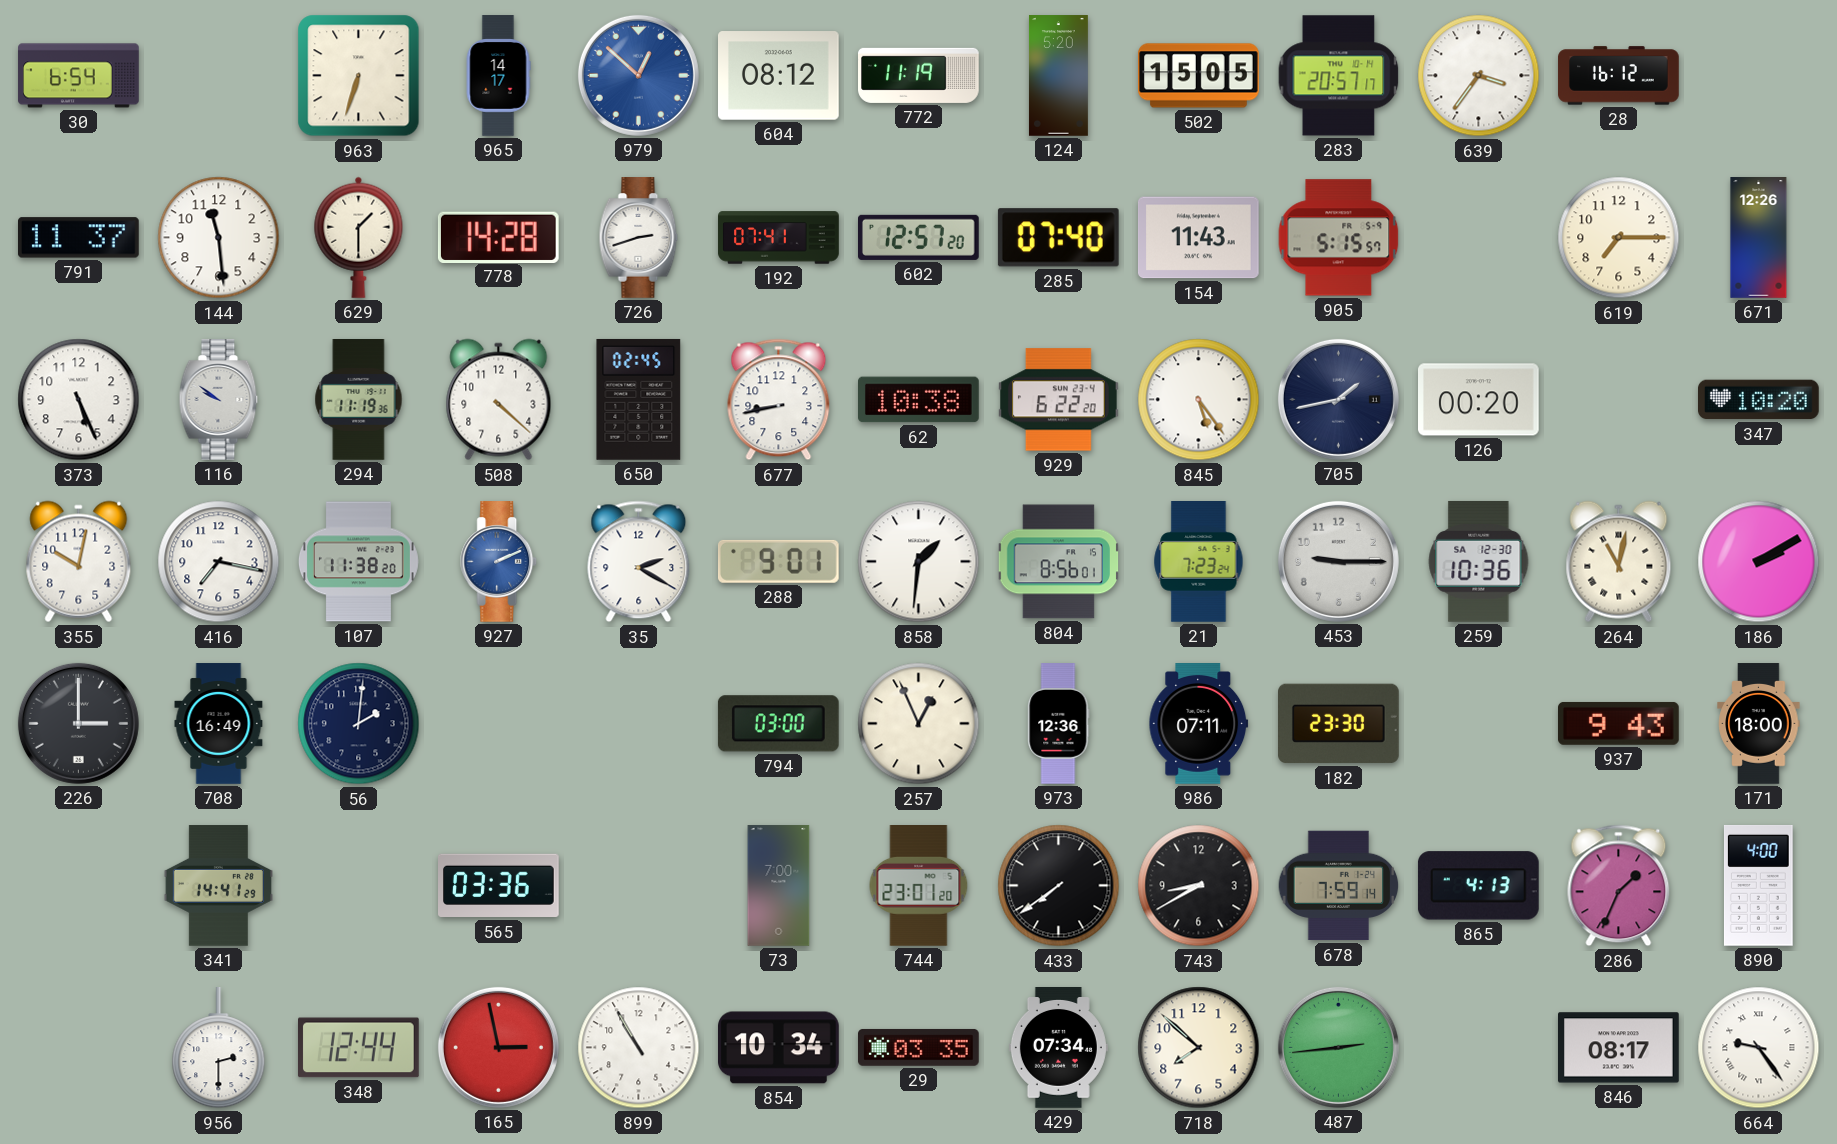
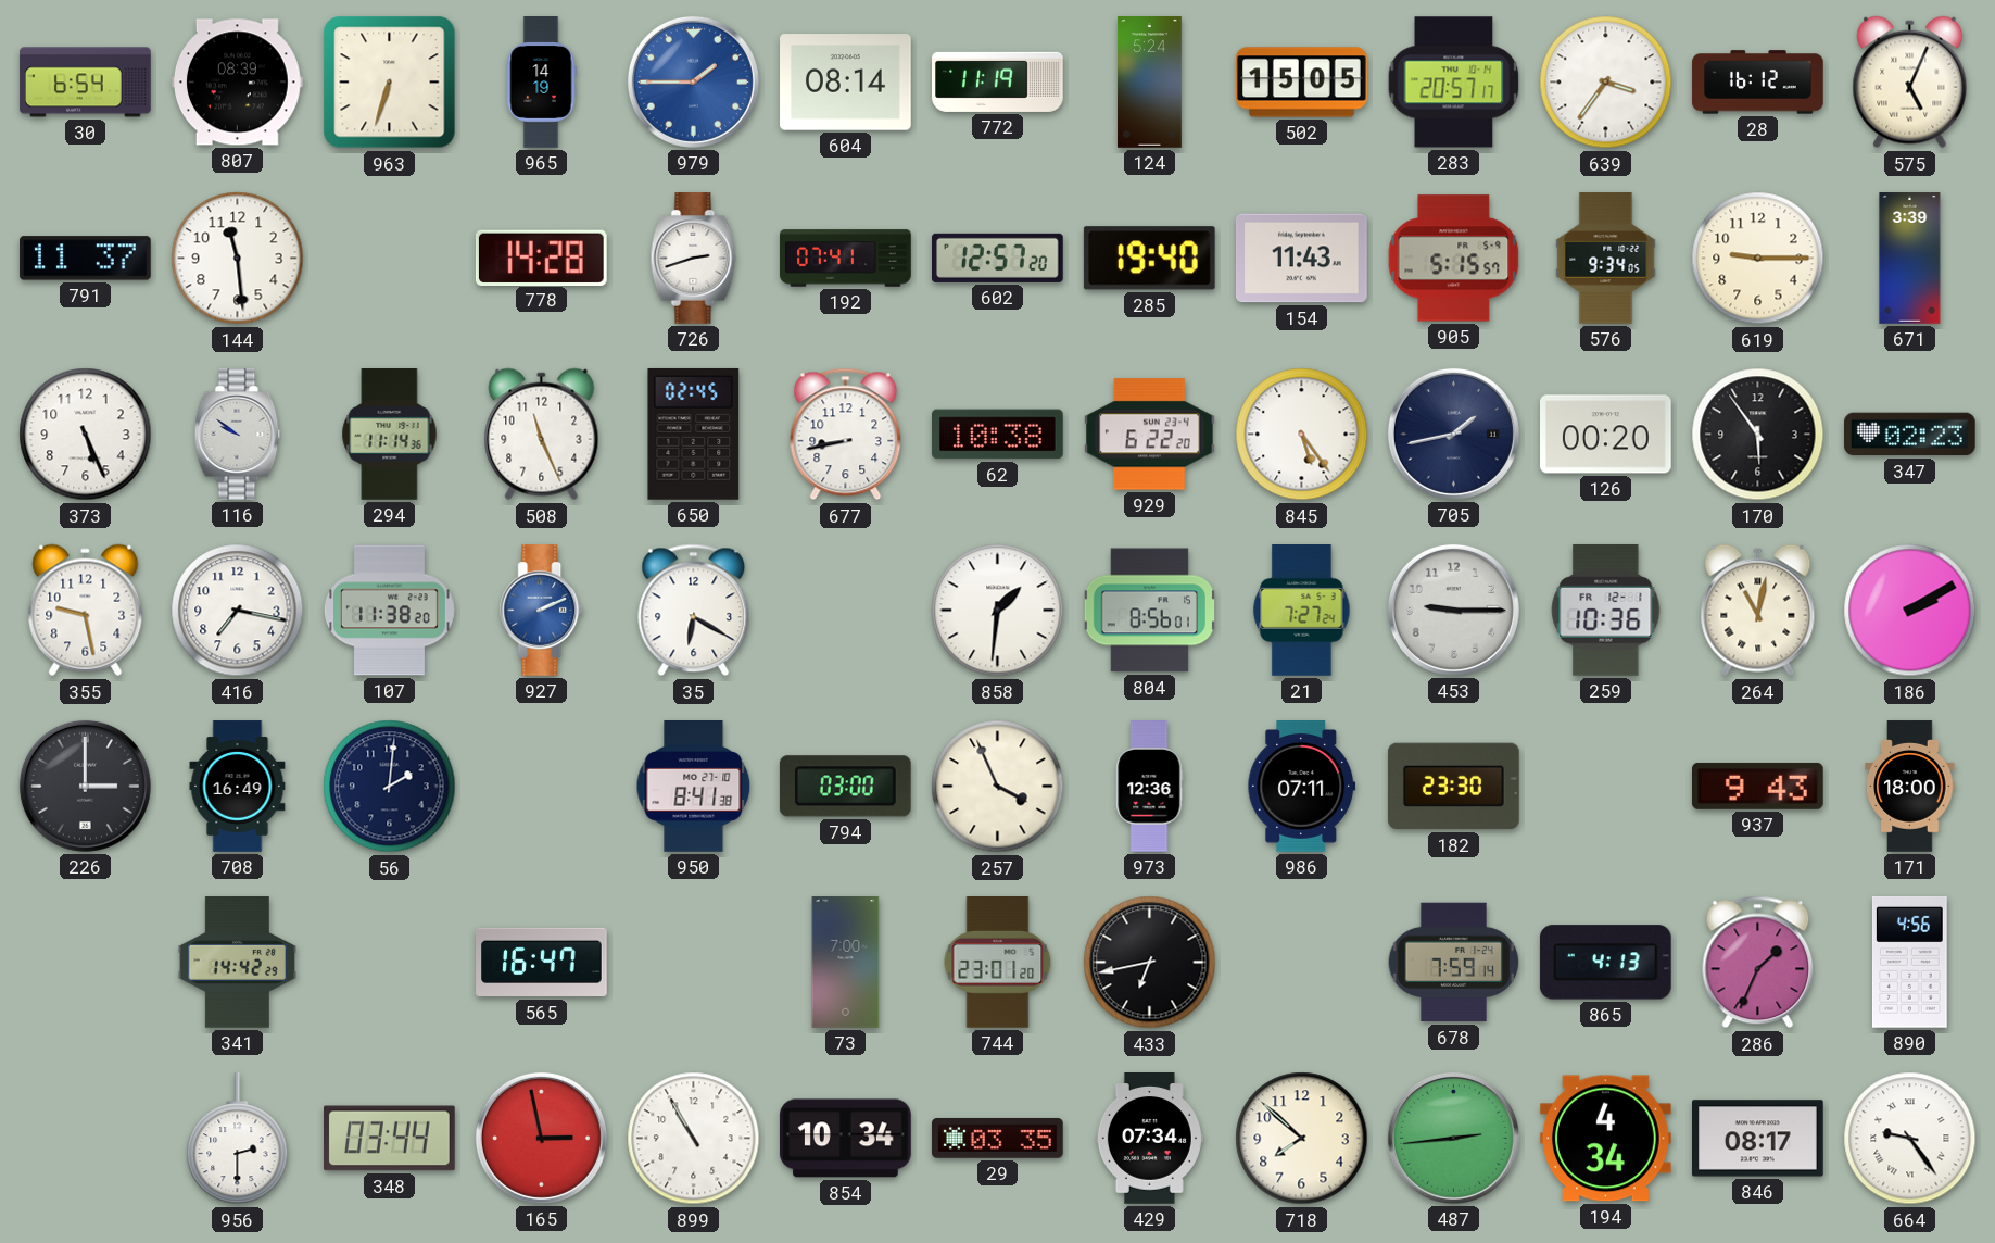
807: none -> 08:39
965: 14:17 -> 14:19
979: 12:52 -> 1:45
604: 08:12 -> 08:14
124: 5:20 -> 5:24
575: none -> 5:04
629: 1:30 -> none
285: 07:40 -> 19:40
576: none -> 9:34
619: 7:15 -> 9:15
671: 12:26 -> 3:39
294: 11:19 -> 11:14
508: 4:22 -> 11:26
170: none -> 5:54
347: 10:20 -> 02:23
355: 10:02 -> 9:28
35: 2:20 -> 6:20
288: 9:01 -> none
21: 7:23 -> 7:27
259 date: SA 12-30 -> FR 12-1
950: none -> 8:41
257: 12:56 -> 3:56
341: 14:41 -> 14:42
565: 03:36 -> 16:47
433: 7:39 -> 6:43
743: 8:40 -> none
890: 4:00 -> 4:56
348: 12:44 -> 03:44
194: none -> 4:34
